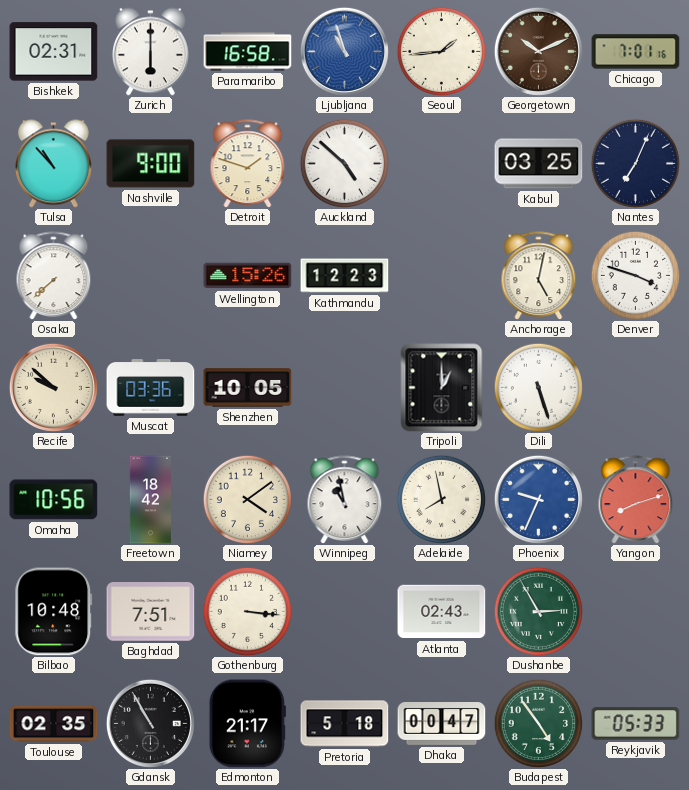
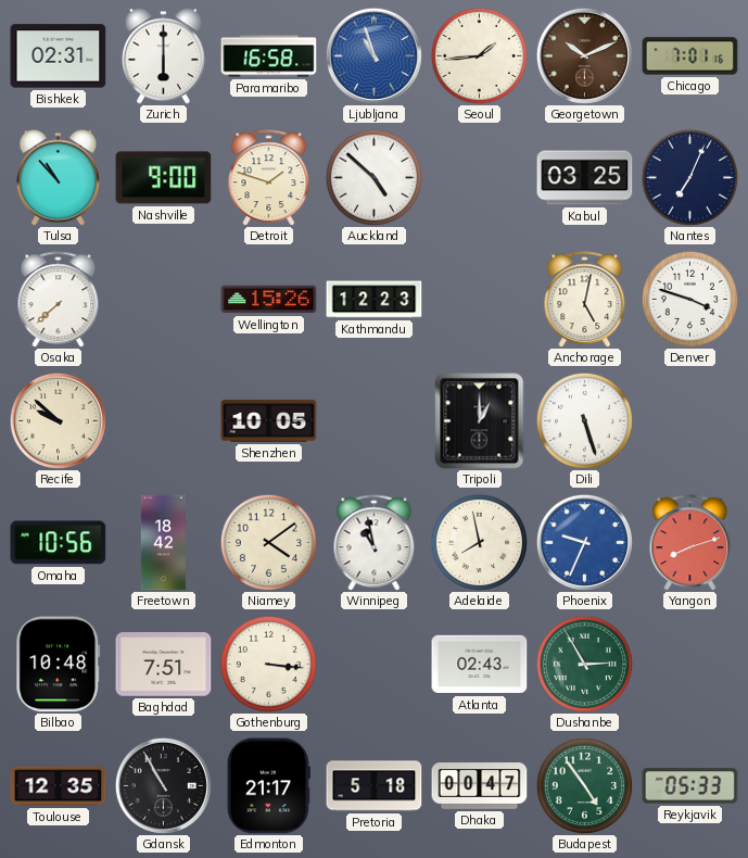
Muscat: 03:36 -> none
Toulouse: 02:35 -> 12:35
